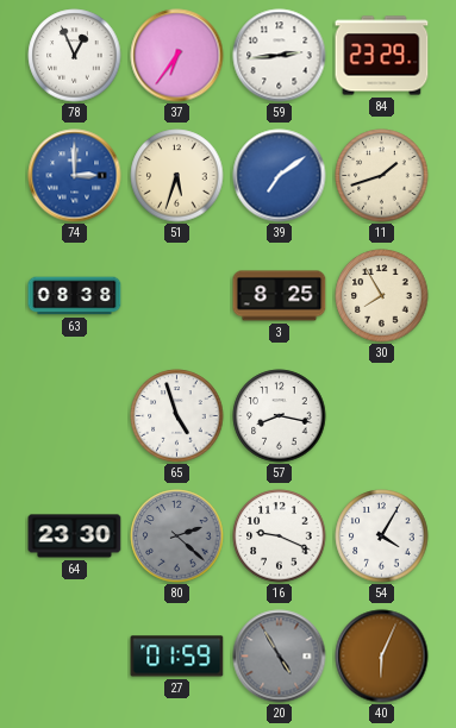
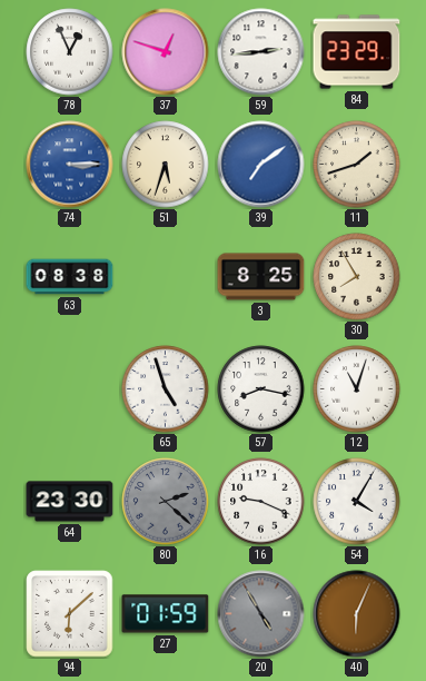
37: 6:36 -> 12:48
74: 3:00 -> 3:15
12: none -> 11:03
94: none -> 6:08
